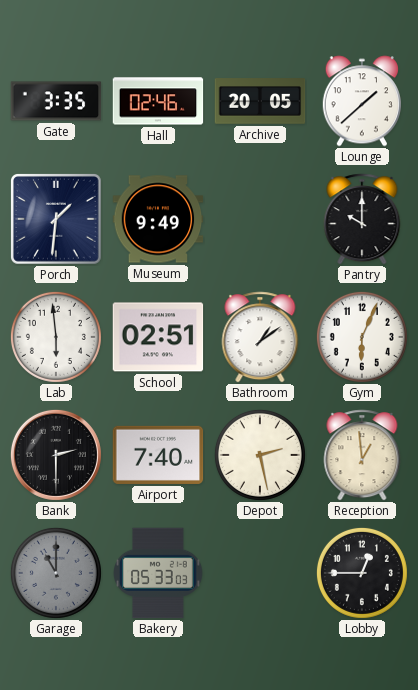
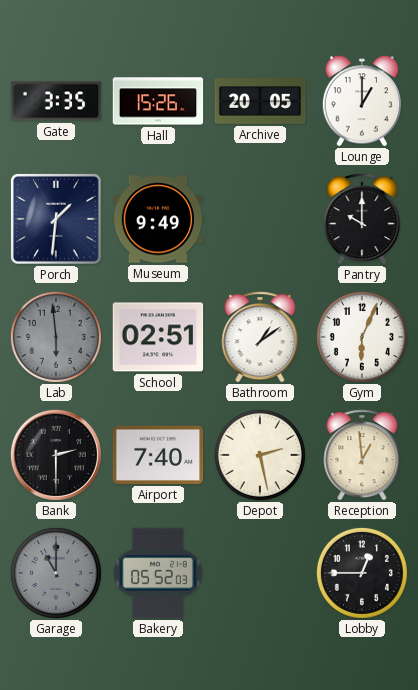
Hall: 02:46 -> 15:26
Lounge: 1:38 -> 1:00
Lab dial: white -> grey
Bakery: 05:33 -> 05:52
